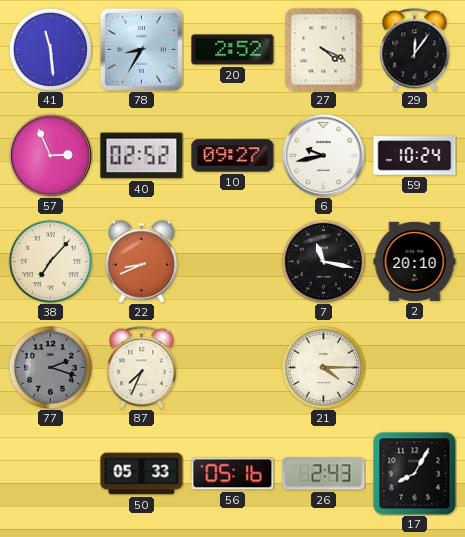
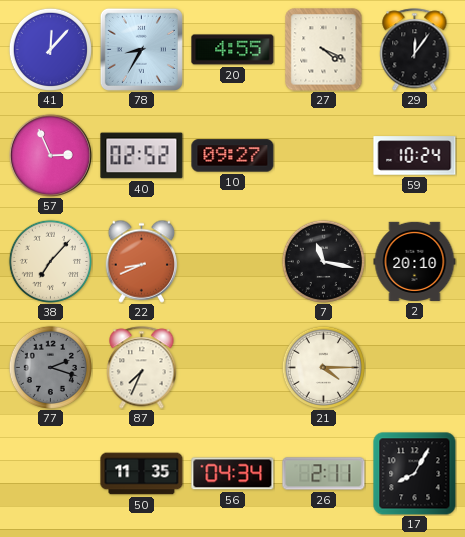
41: 11:29 -> 12:07
20: 2:52 -> 4:55
6: 9:43 -> none
50: 05:33 -> 11:35
56: 05:16 -> 04:34
26: 2:43 -> 2:11
